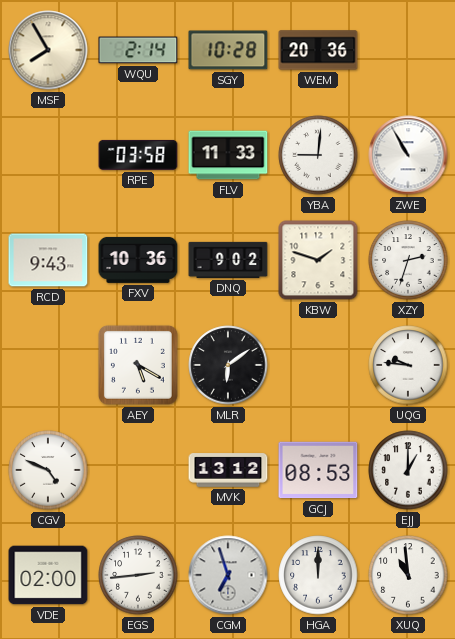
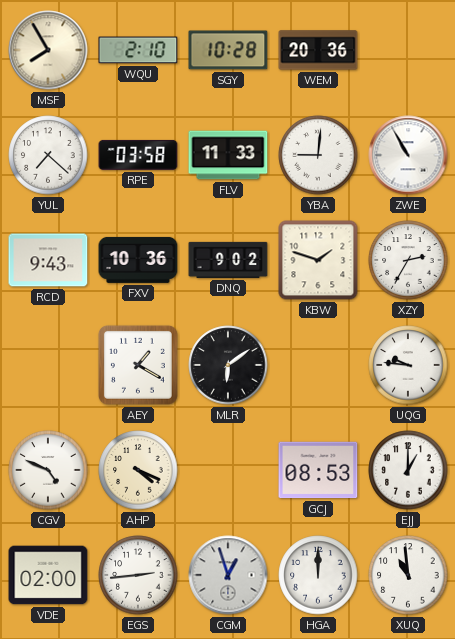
WQU: 2:14 -> 2:10
YUL: none -> 7:22
XZY: 2:33 -> 2:35
AEY: 5:20 -> 1:20
AHP: none -> 4:19
MVK: 13:12 -> none
CGM: 6:57 -> 12:57
